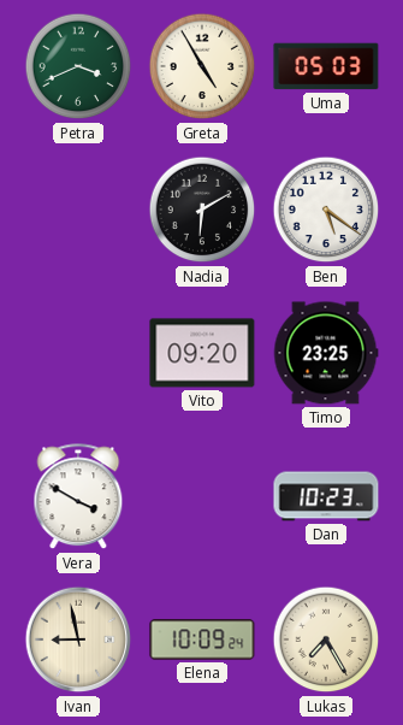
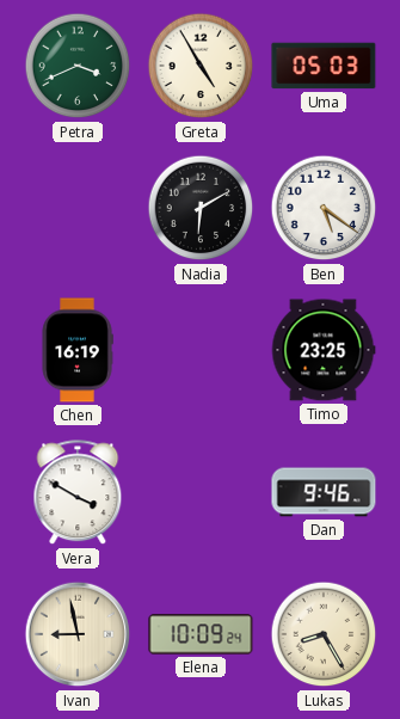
Chen: none -> 16:19
Vito: 09:20 -> none
Dan: 10:23 -> 9:46
Lukas: 7:25 -> 8:25
